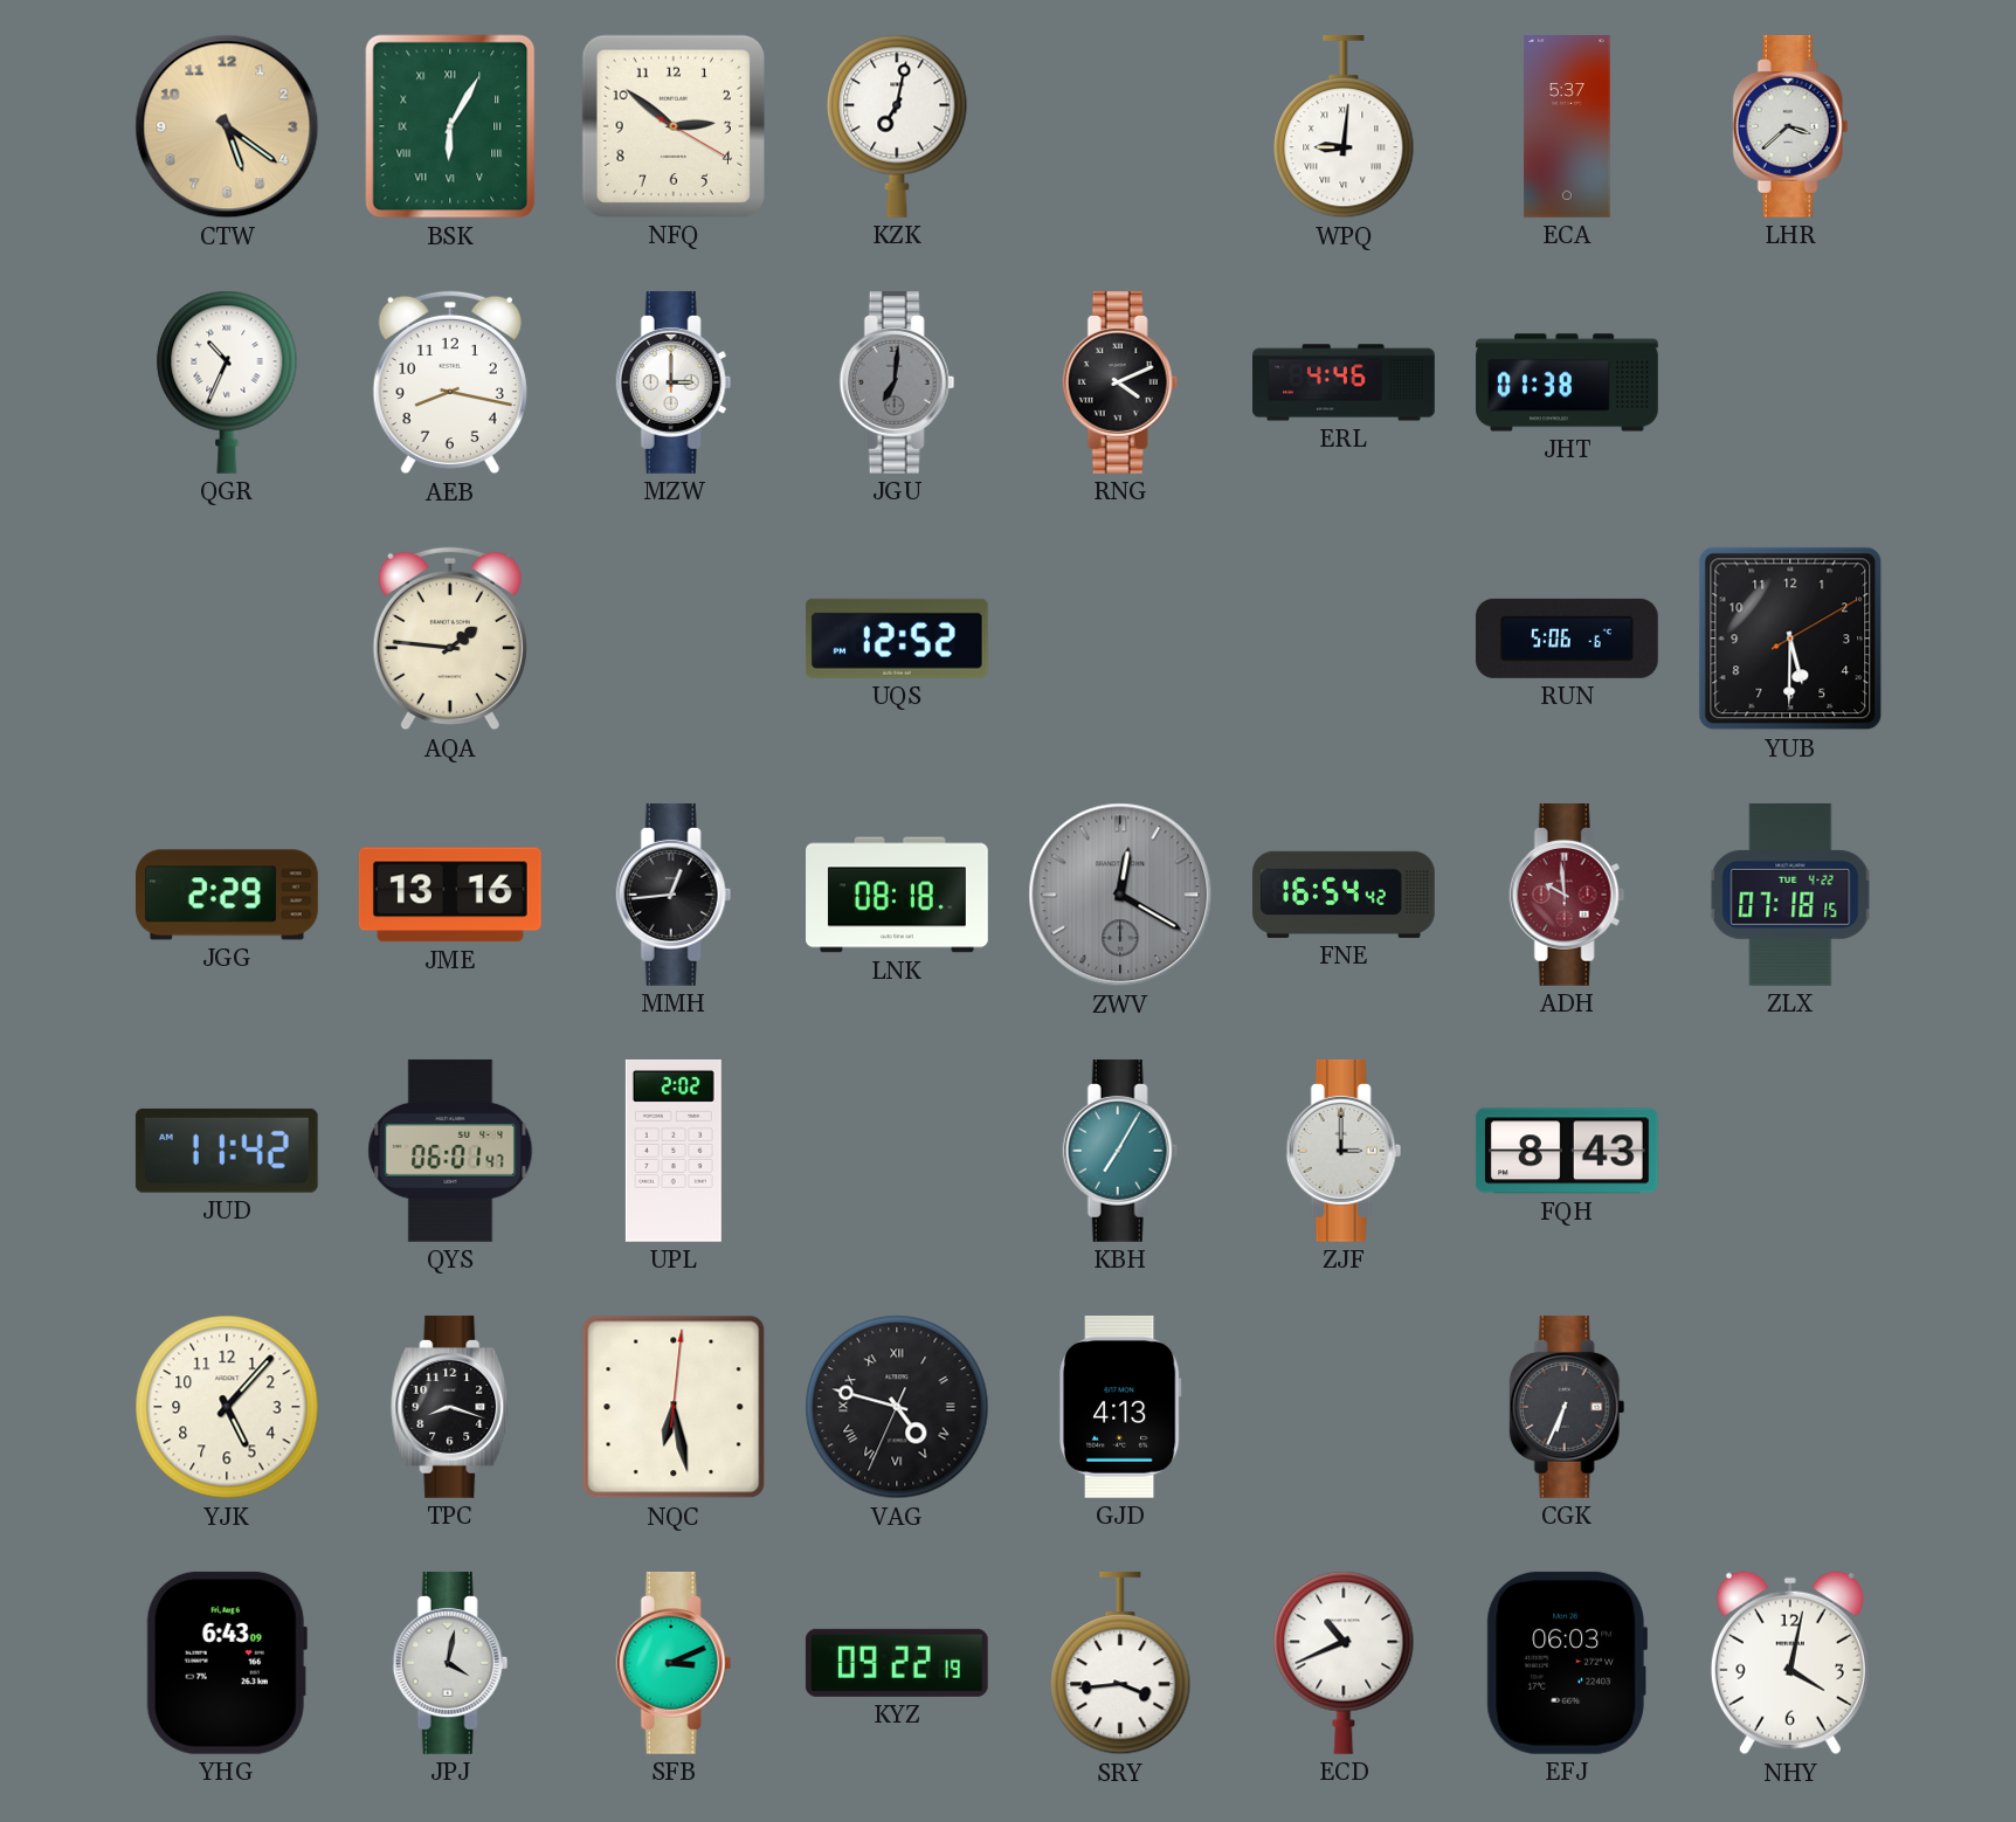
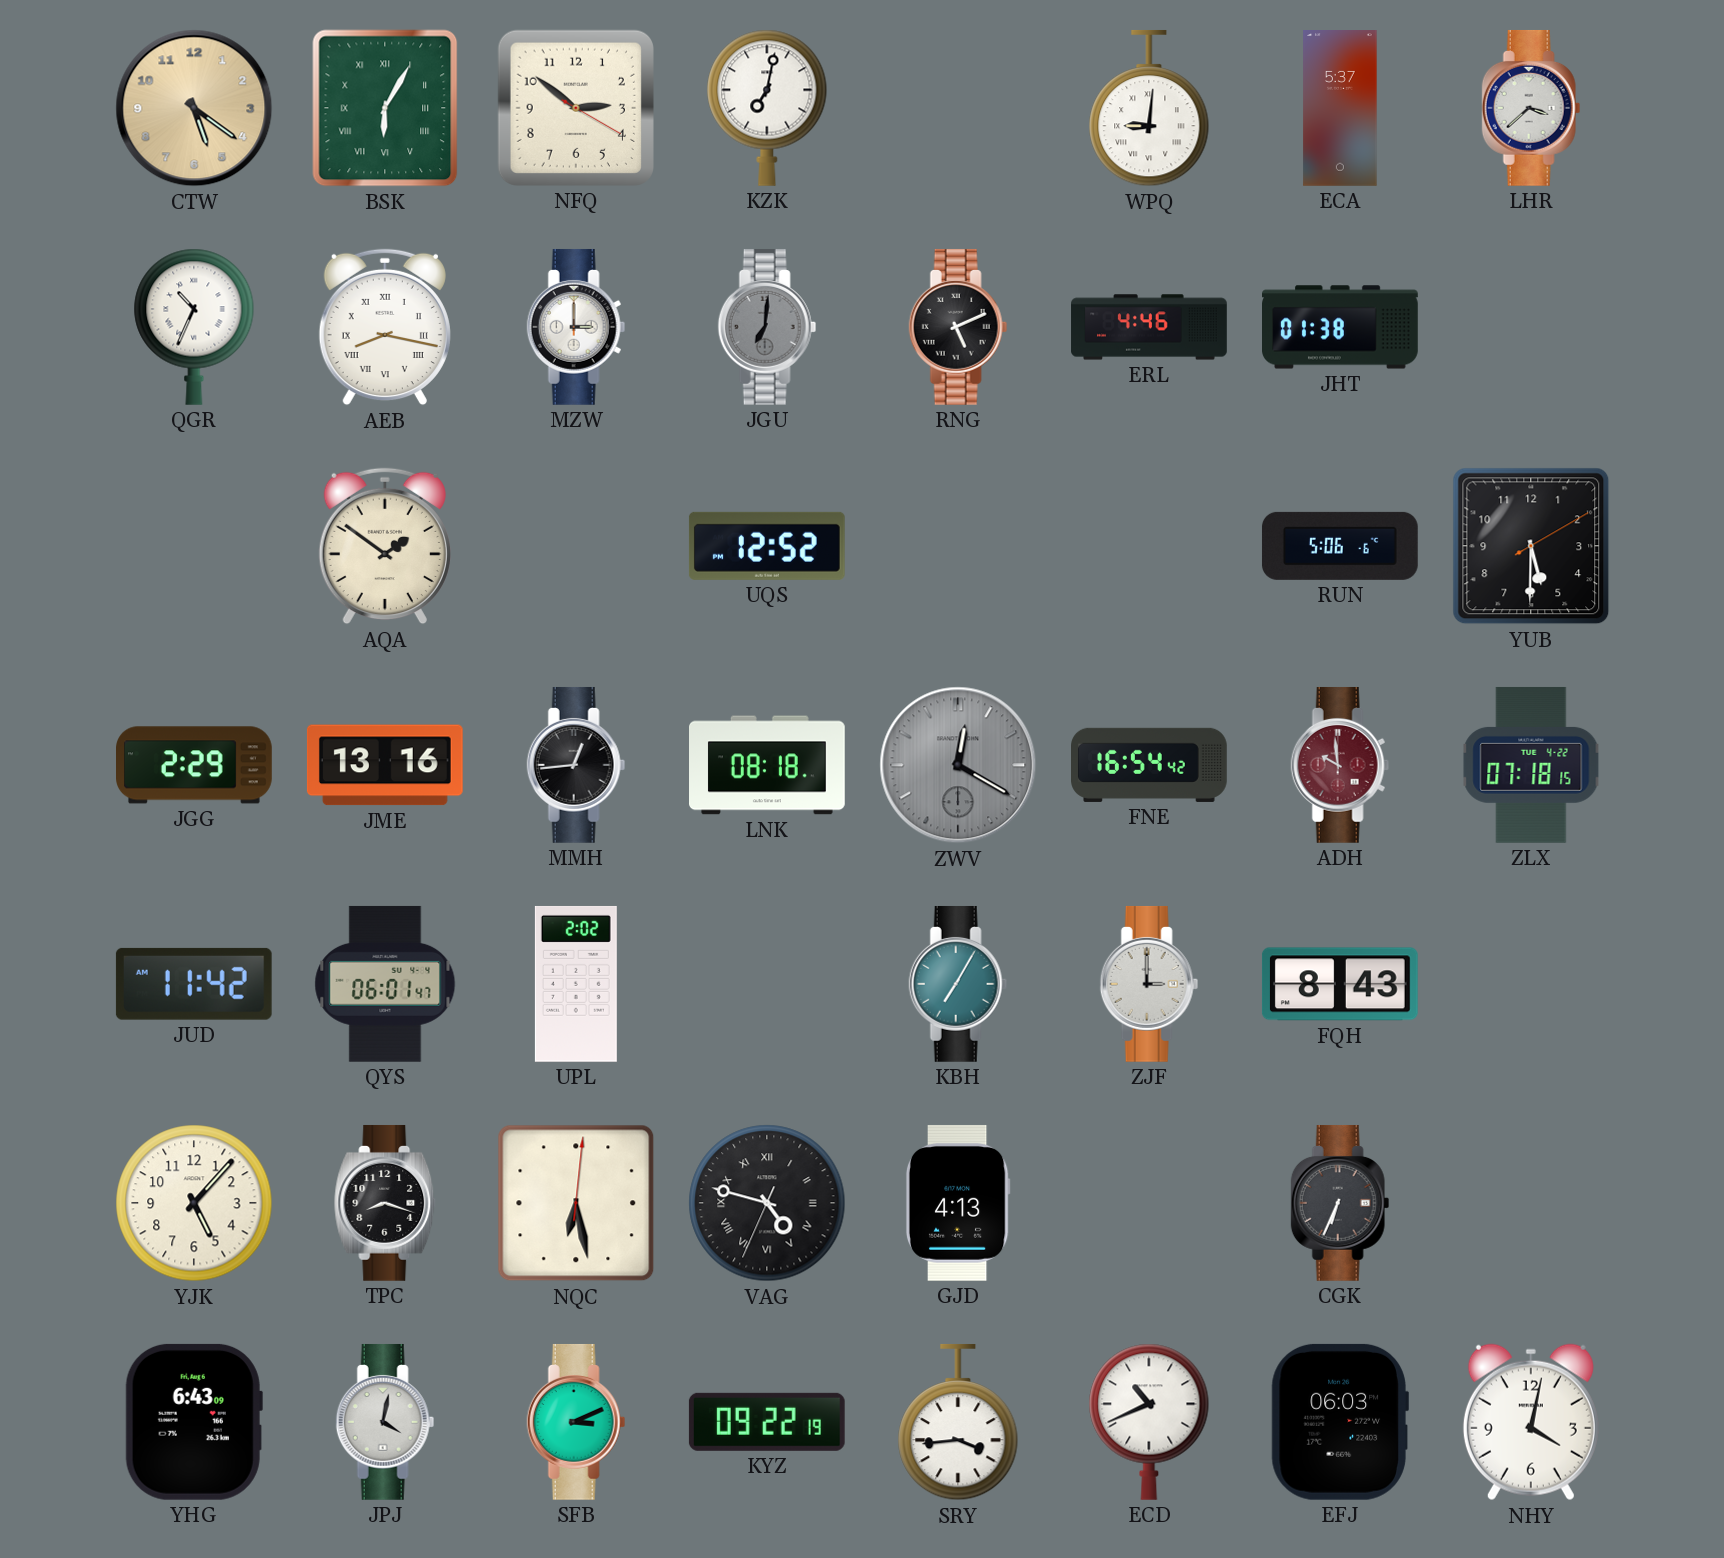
AEB numerals: Arabic -> Roman
RNG: 4:11 -> 5:11
AQA: 1:46 -> 1:51
